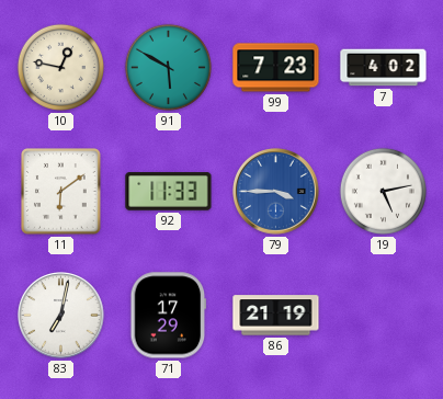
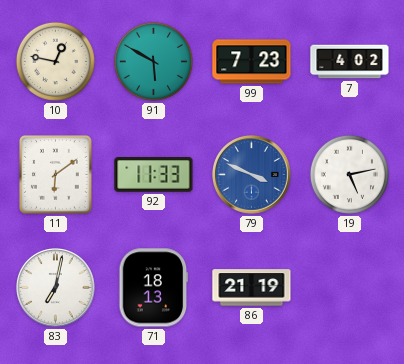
79: 3:45 -> 3:49
71: 17:29 -> 18:13
